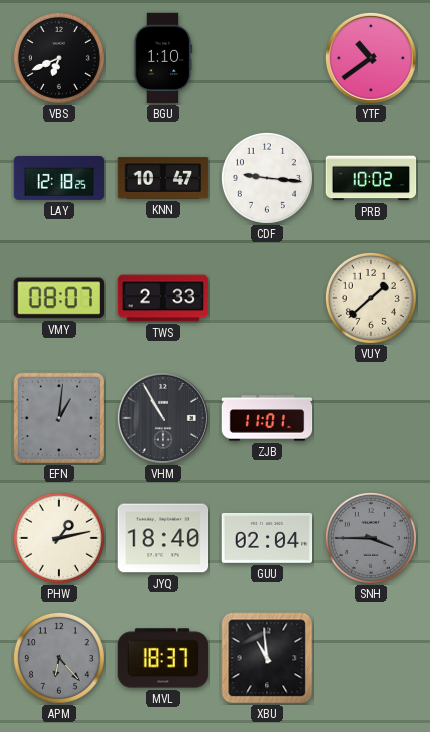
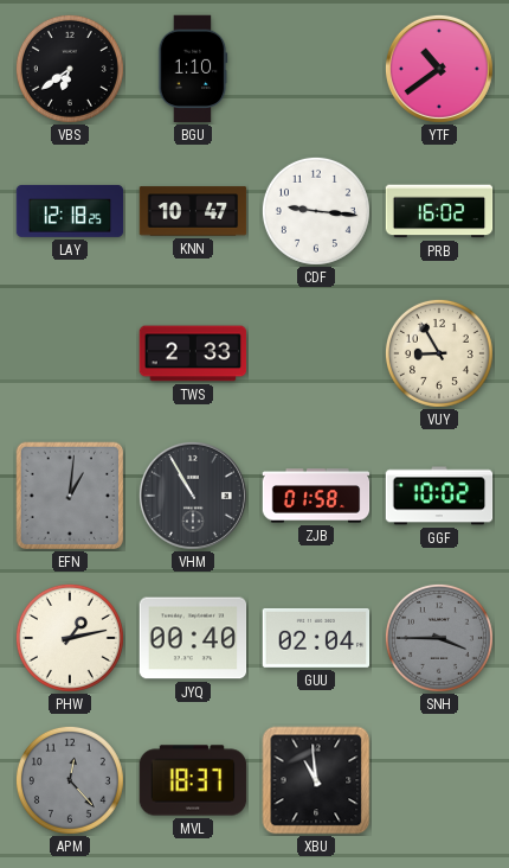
VBS: 6:41 -> 6:39
PRB: 10:02 -> 16:02
VMY: 08:07 -> none
VUY: 1:38 -> 8:55
ZJB: 11:01 -> 01:58
GGF: none -> 10:02
JYQ: 18:40 -> 00:40
APM: 6:23 -> 12:23
